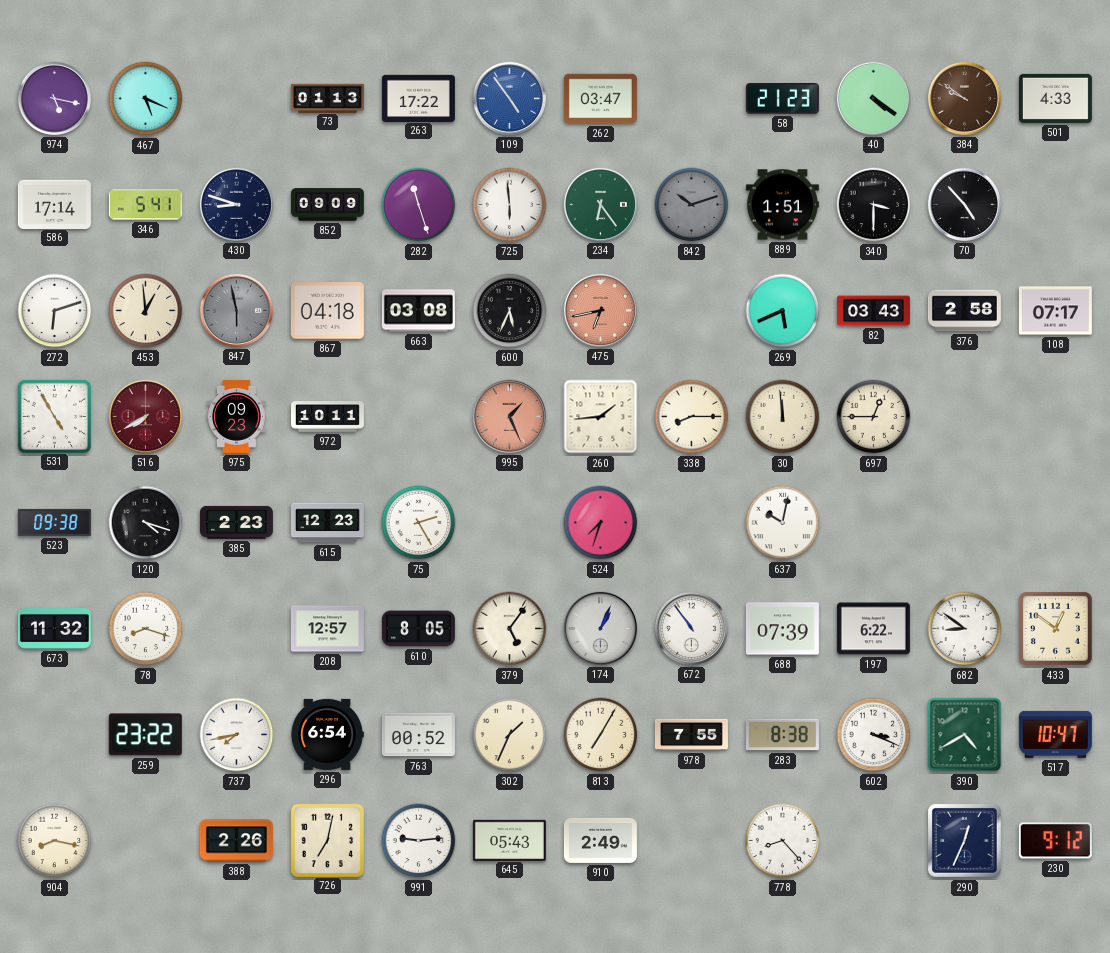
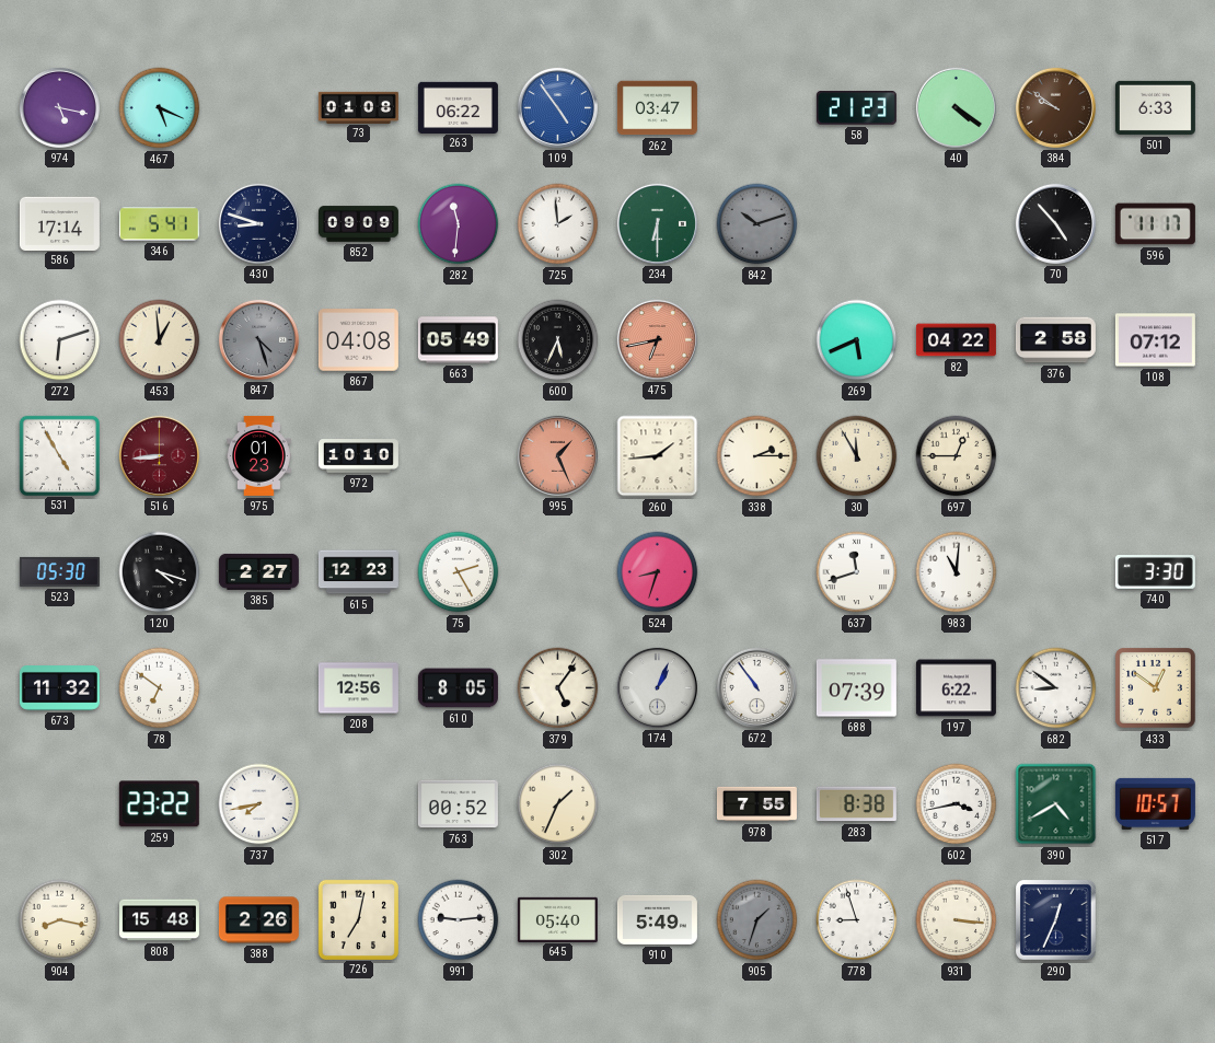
73: 01:13 -> 01:08
263: 17:22 -> 06:22
501: 4:33 -> 6:33
282: 11:27 -> 11:31
725: 5:59 -> 1:59
234: 6:24 -> 6:30
889: 1:51 -> none
340: 3:30 -> none
596: none -> 11:17
847: 5:58 -> 4:27
867: 04:18 -> 04:08
663: 03:08 -> 05:49
82: 03:43 -> 04:22
108: 07:17 -> 07:12
516: 7:40 -> 8:44
975: 09:23 -> 01:23
972: 10:11 -> 10:10
338: 8:15 -> 2:15
30: 11:59 -> 11:55
523: 09:38 -> 05:30
385: 2:23 -> 2:27
524: 7:33 -> 8:33
637: 10:02 -> 11:42
983: none -> 11:01
740: none -> 3:30
78: 8:18 -> 6:51
208: 12:57 -> 12:56
296: 6:54 -> none
813: 7:05 -> none
602: 3:19 -> 3:43
517: 10:47 -> 10:57
808: none -> 15:48
645: 05:43 -> 05:40
910: 2:49 -> 5:49
905: none -> 1:33
778: 8:23 -> 8:57
931: none -> 3:16
230: 9:12 -> none
